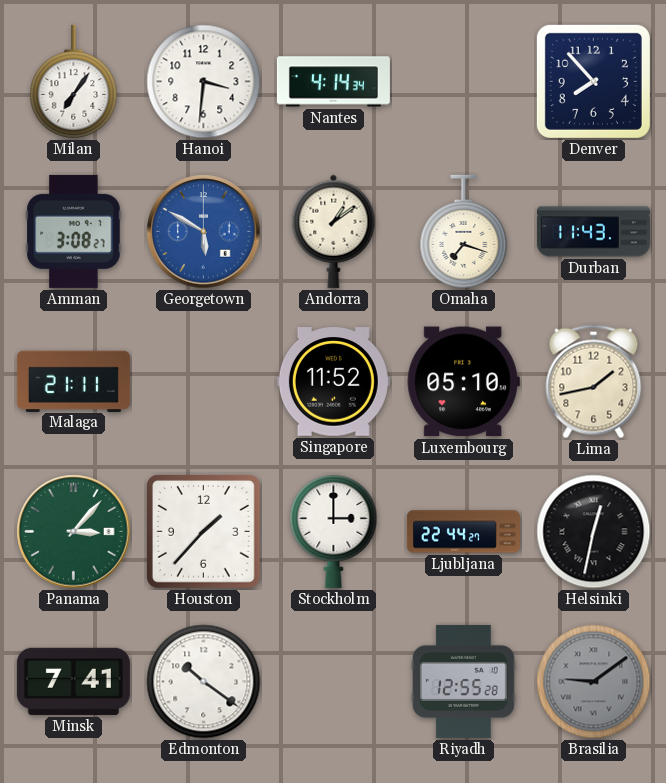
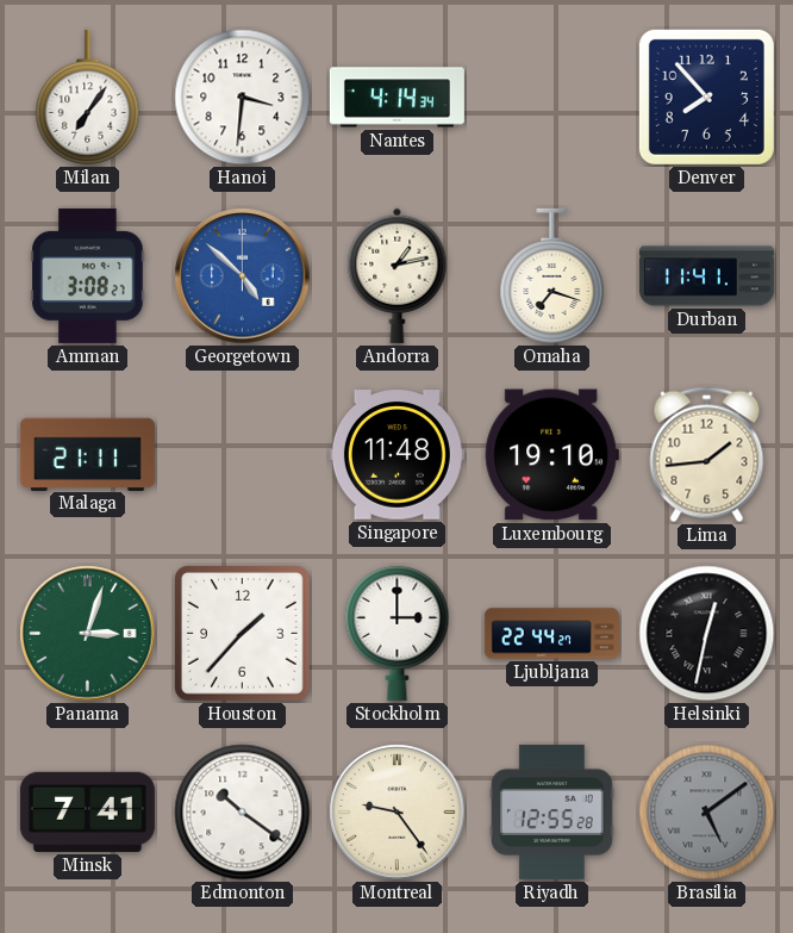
Georgetown: 5:50 -> 4:52
Andorra: 1:09 -> 1:13
Durban: 11:43 -> 11:41
Singapore: 11:52 -> 11:48
Luxembourg: 05:10 -> 19:10
Lima: 1:43 -> 1:44
Panama: 3:07 -> 3:03
Montreal: none -> 9:24
Brasilia: 9:09 -> 5:09
